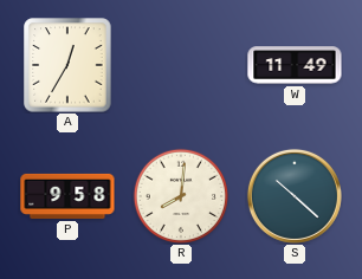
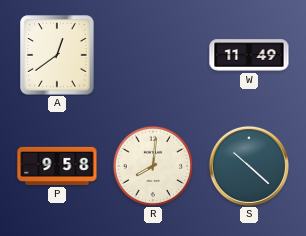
A: 12:35 -> 12:39
